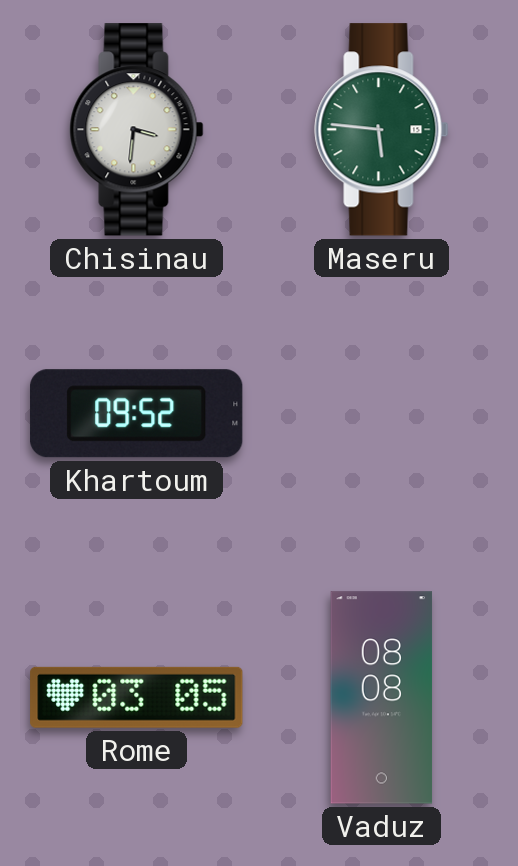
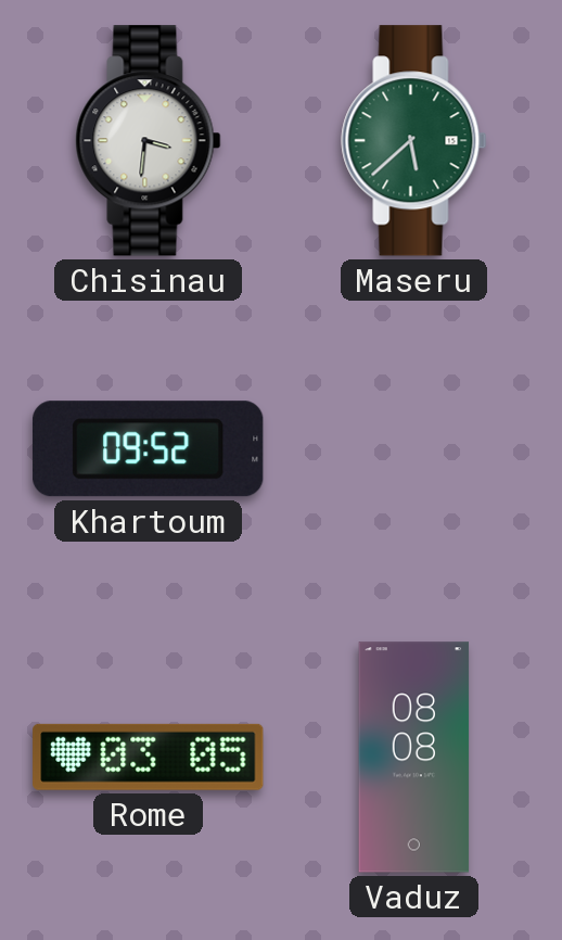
Maseru: 5:46 -> 5:38
